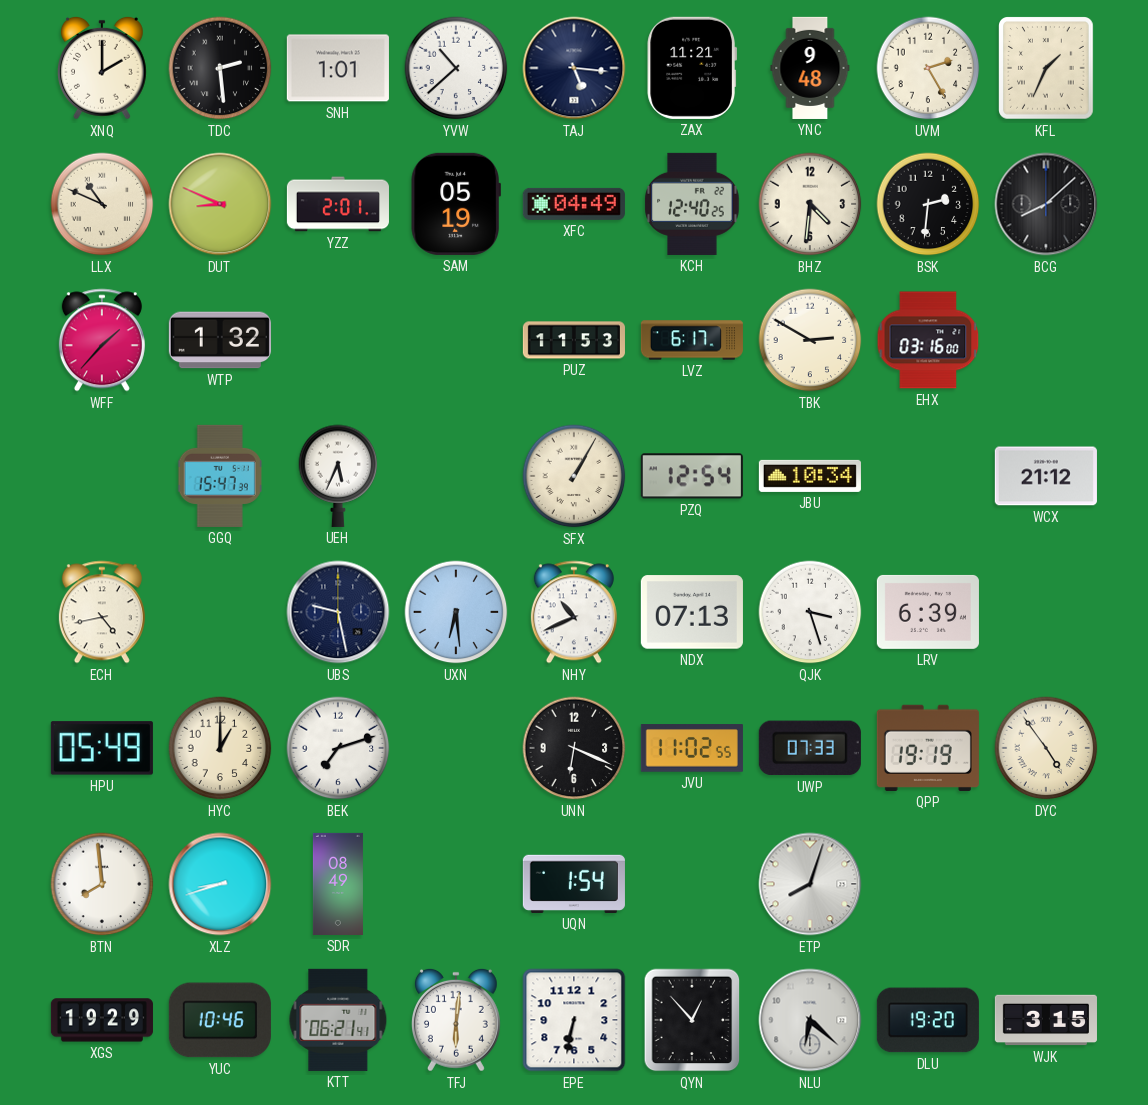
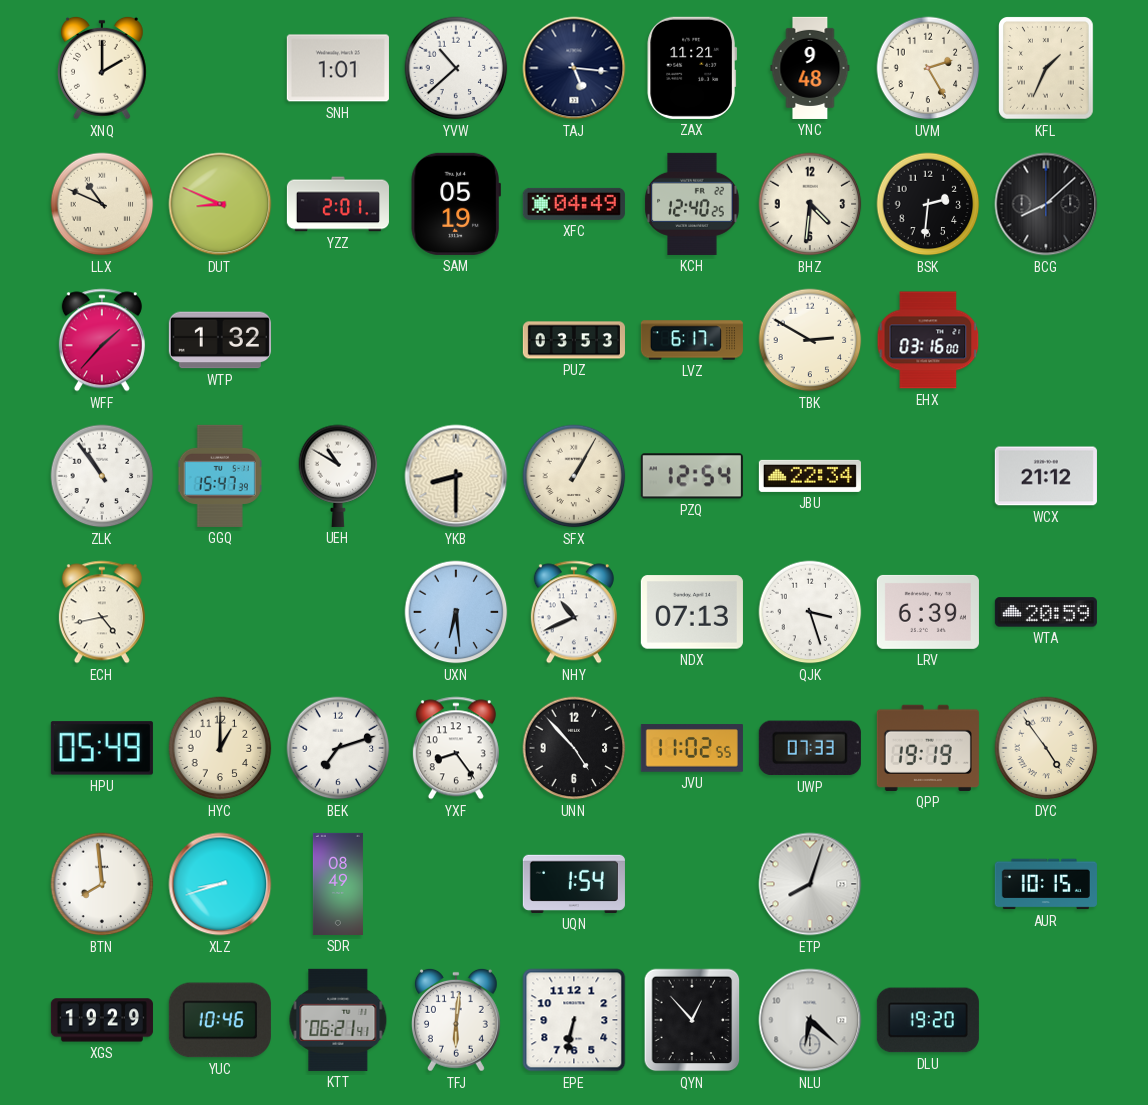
TDC: 2:29 -> none
PUZ: 11:53 -> 03:53
ZLK: none -> 10:54
UEH: 5:34 -> 10:50
YKB: none -> 8:30
JBU: 10:34 -> 22:34
UBS: 9:28 -> none
WTA: none -> 20:59
YXF: none -> 8:24
UNN: 6:19 -> 4:53
AUR: none -> 10:15
WJK: 3:15 -> none
